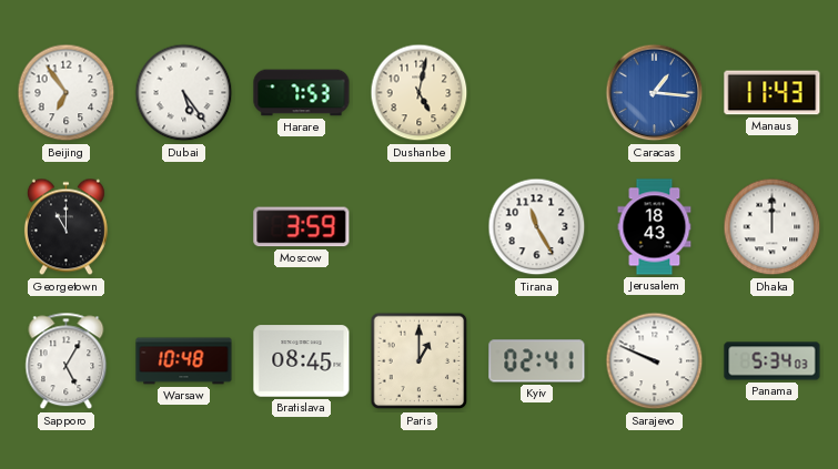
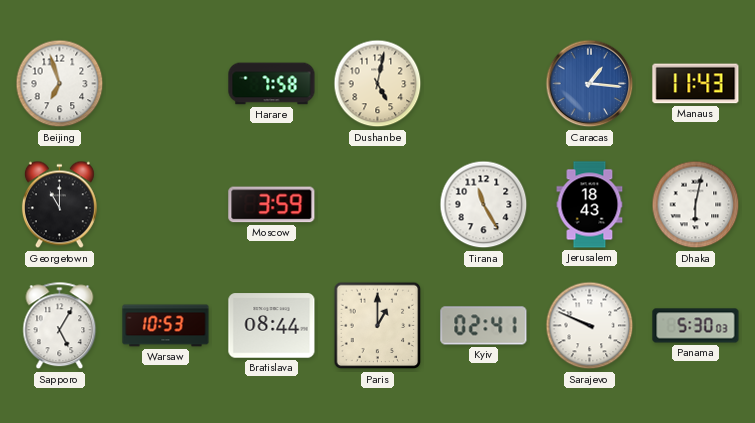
Beijing: 6:54 -> 6:57
Dubai: 5:24 -> none
Harare: 7:53 -> 7:58
Dhaka: 12:00 -> 6:02
Warsaw: 10:48 -> 10:53
Bratislava: 08:45 -> 08:44
Panama: 5:34 -> 5:30
